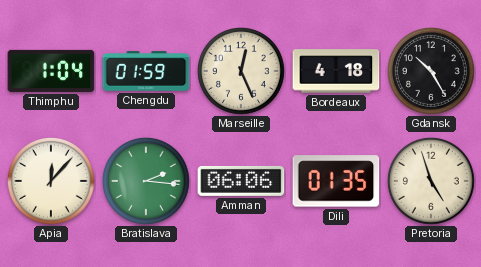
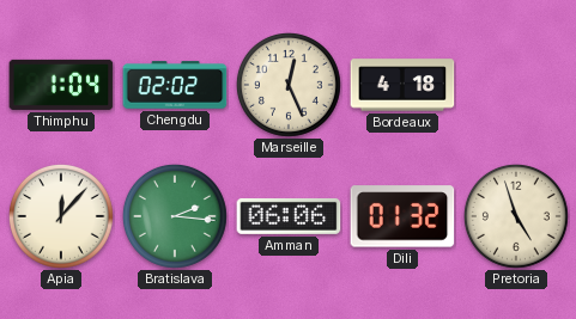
Chengdu: 01:59 -> 02:02
Gdansk: 10:25 -> none
Dili: 01:35 -> 01:32
